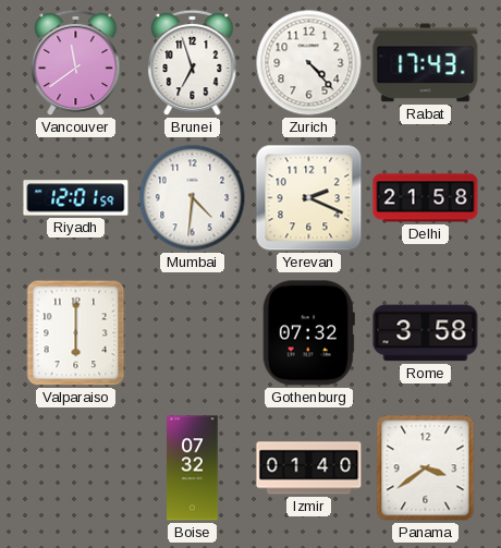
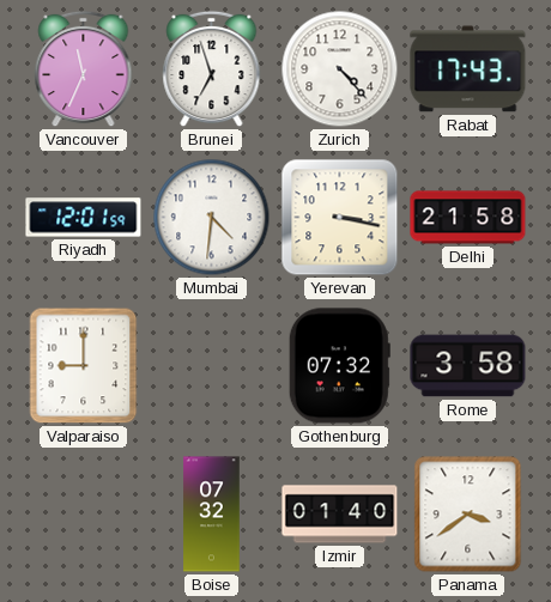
Vancouver: 11:39 -> 11:34
Yerevan: 2:19 -> 3:17
Valparaiso: 6:00 -> 9:00
